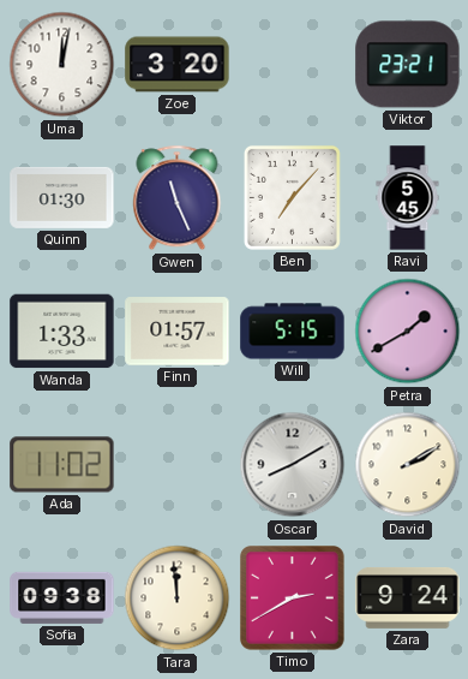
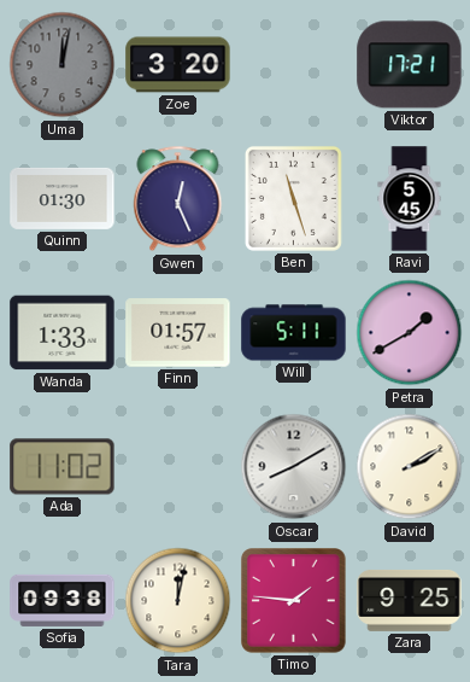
Uma dial: white -> grey
Viktor: 23:21 -> 17:21
Gwen: 11:26 -> 12:26
Ben: 7:07 -> 11:27
Will: 5:15 -> 5:11
Tara: 11:59 -> 12:02
Timo: 2:40 -> 1:46
Zara: 9:24 -> 9:25
